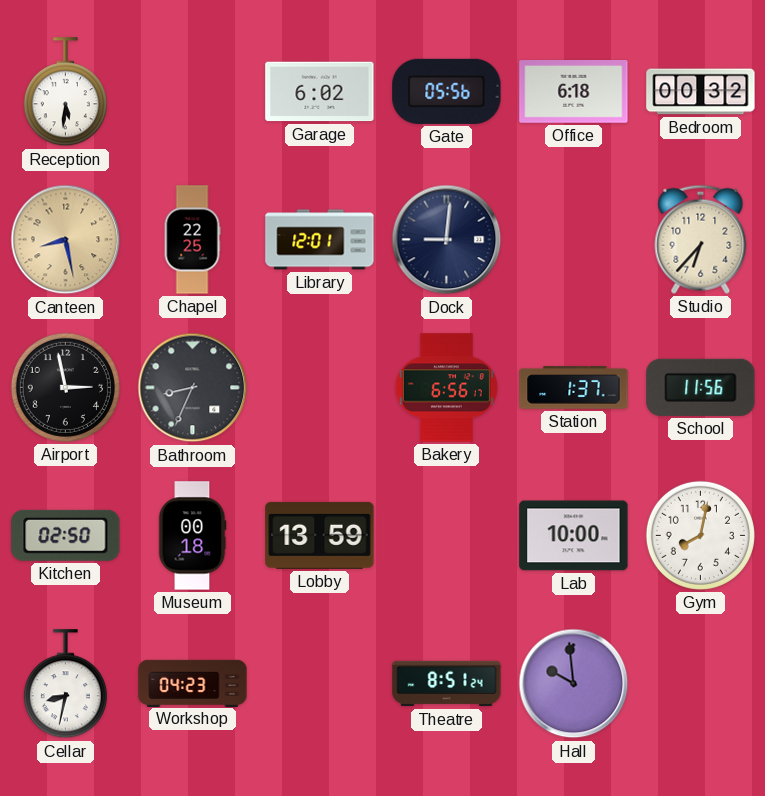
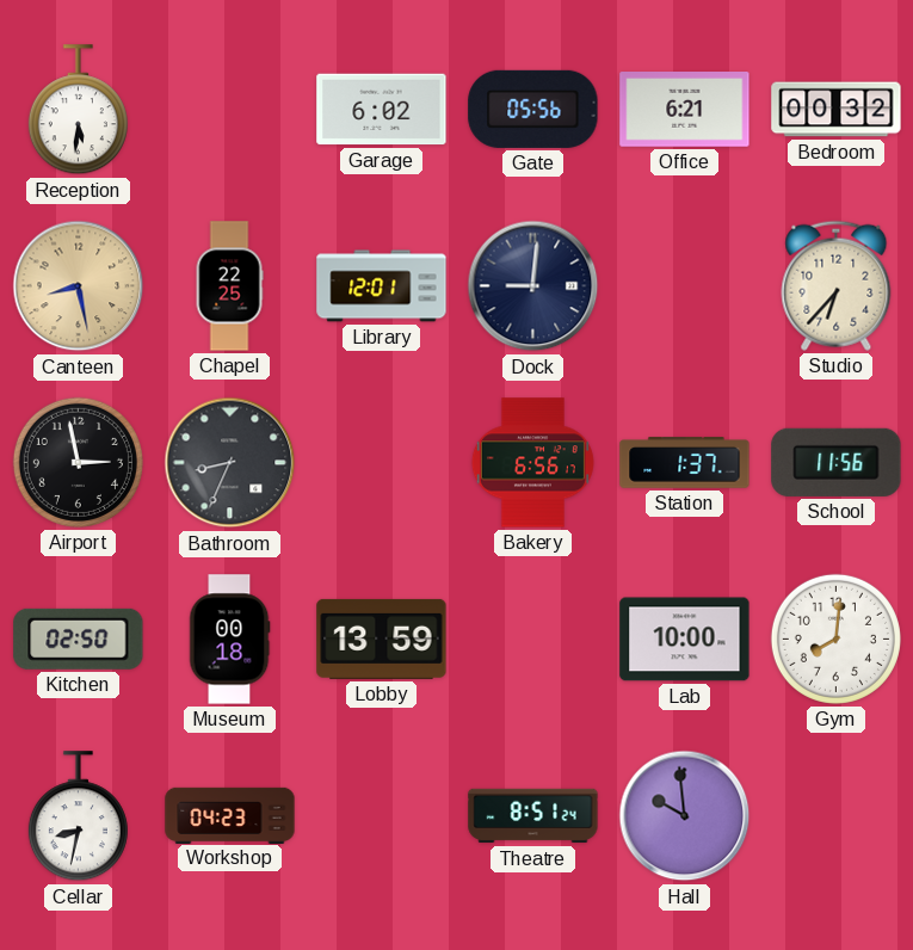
Office: 6:18 -> 6:21
Gym: 8:02 -> 8:01
